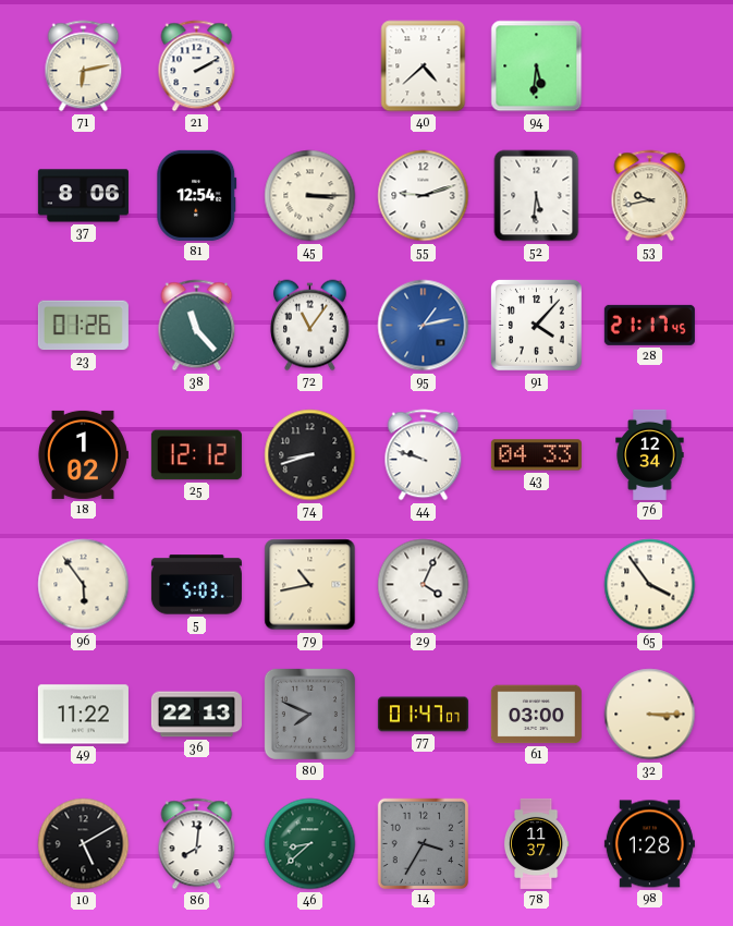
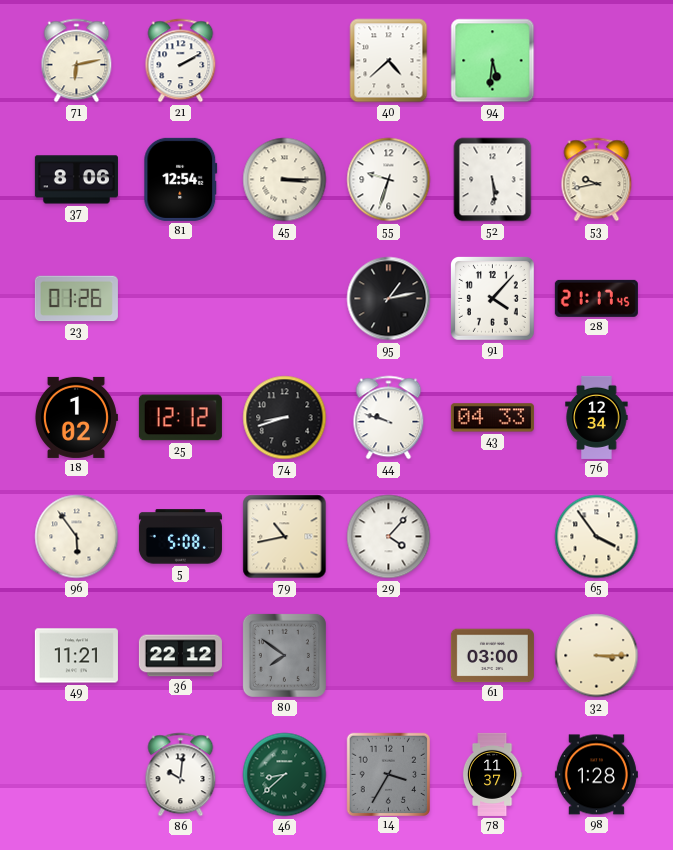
55: 9:12 -> 9:33
52: 5:31 -> 5:29
38: 11:23 -> none
72: 11:06 -> none
95 dial: blue -> black
5: 5:03 -> 5:08
29: 4:04 -> 4:07
49: 11:22 -> 11:21
36: 22:13 -> 22:12
80: 7:49 -> 7:51
77: 01:47 -> none
10: 5:10 -> none
86: 8:01 -> 10:01
